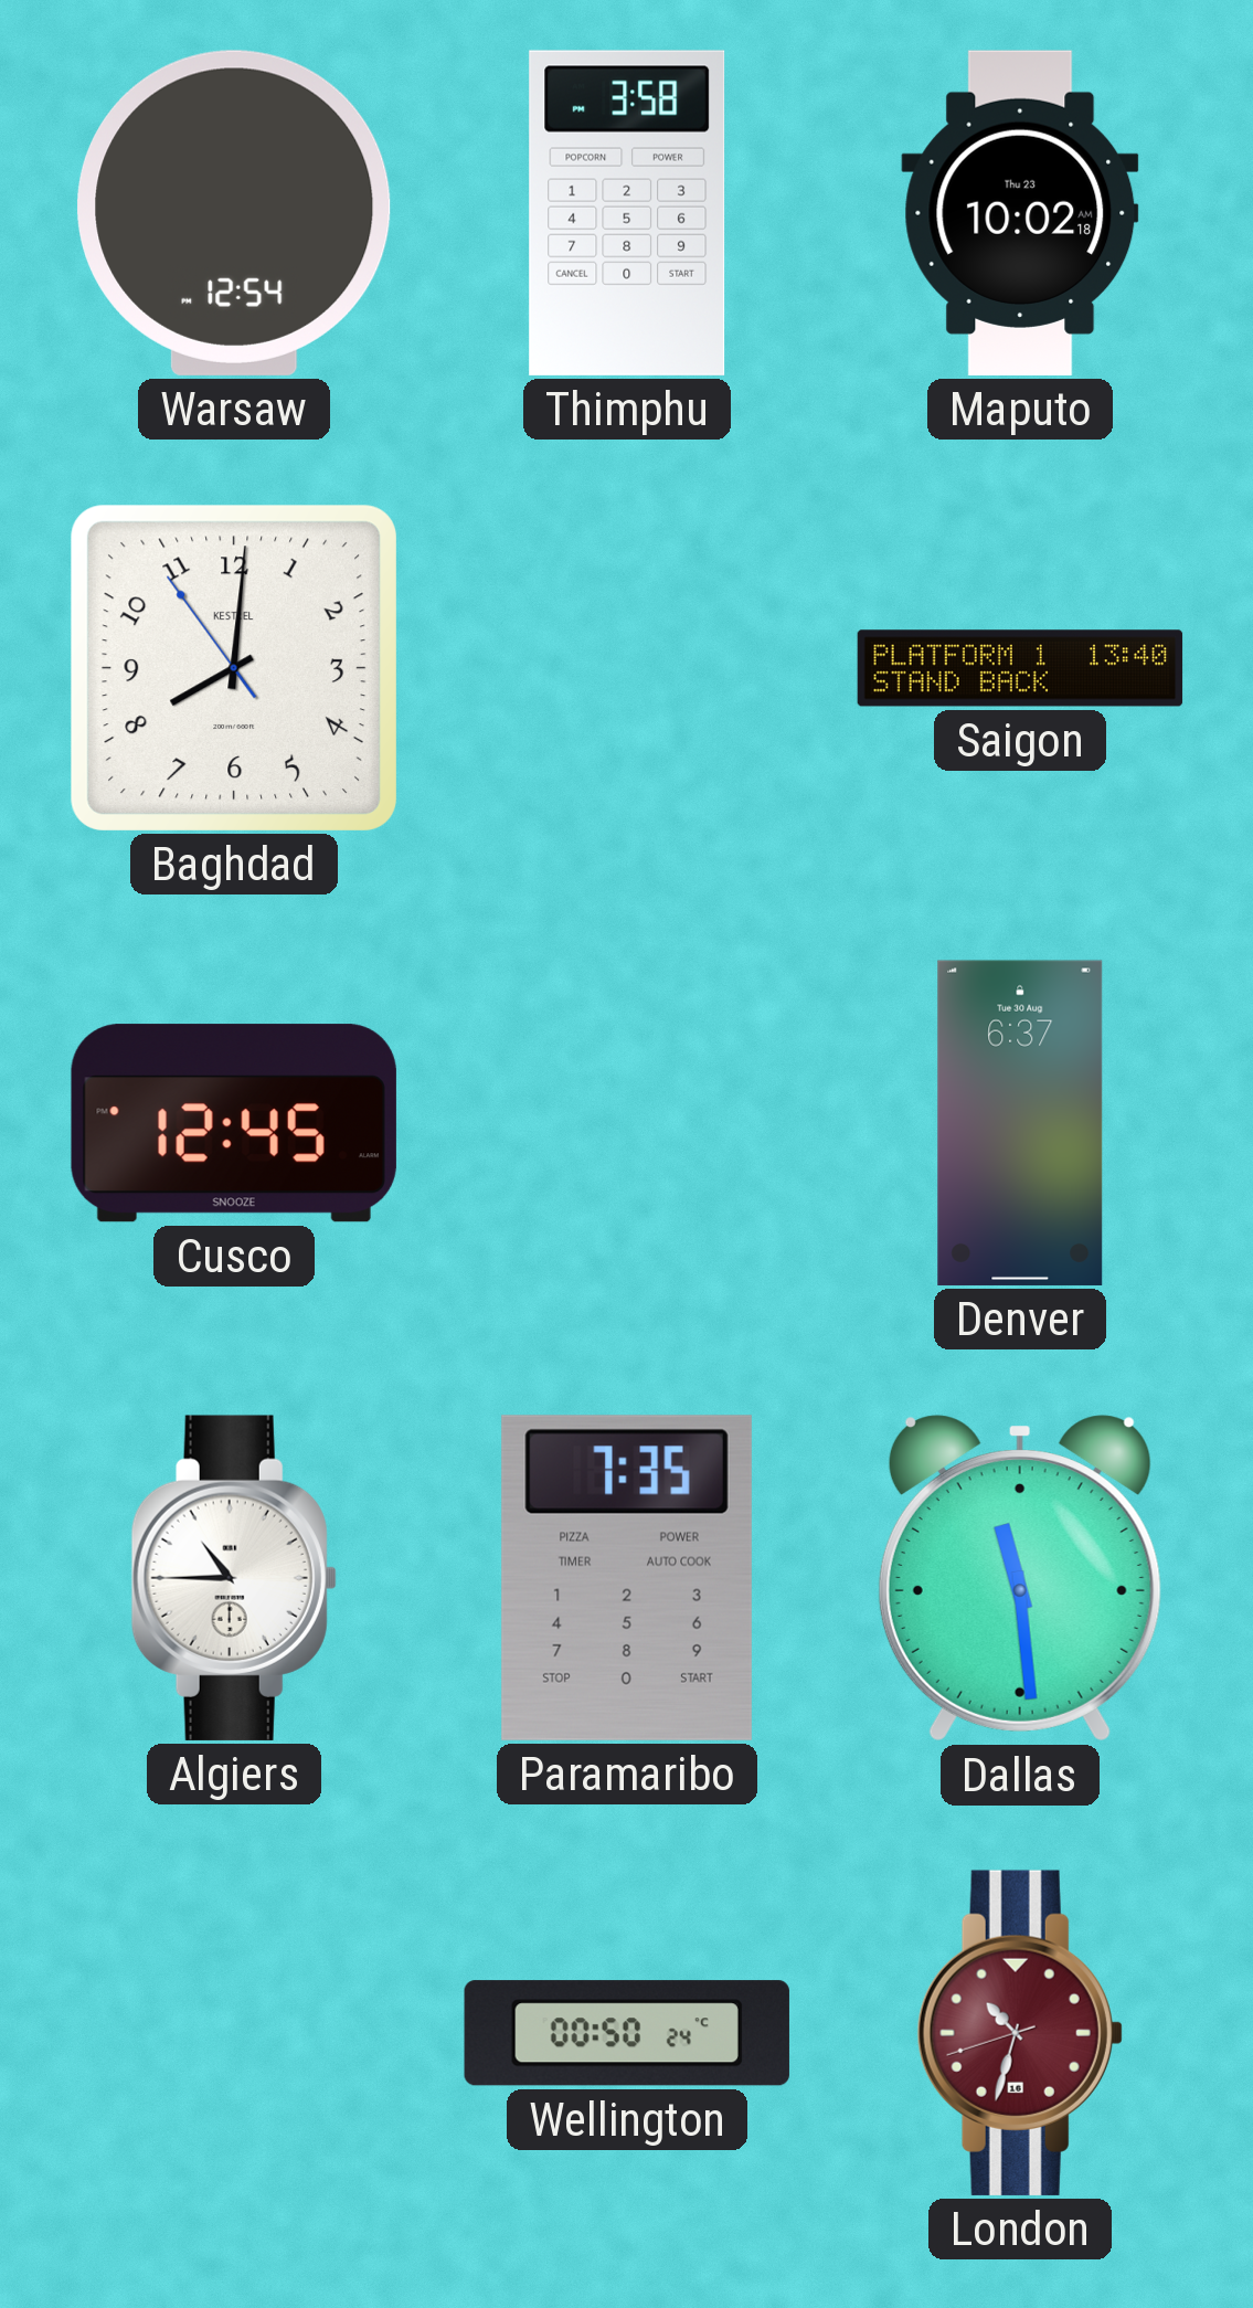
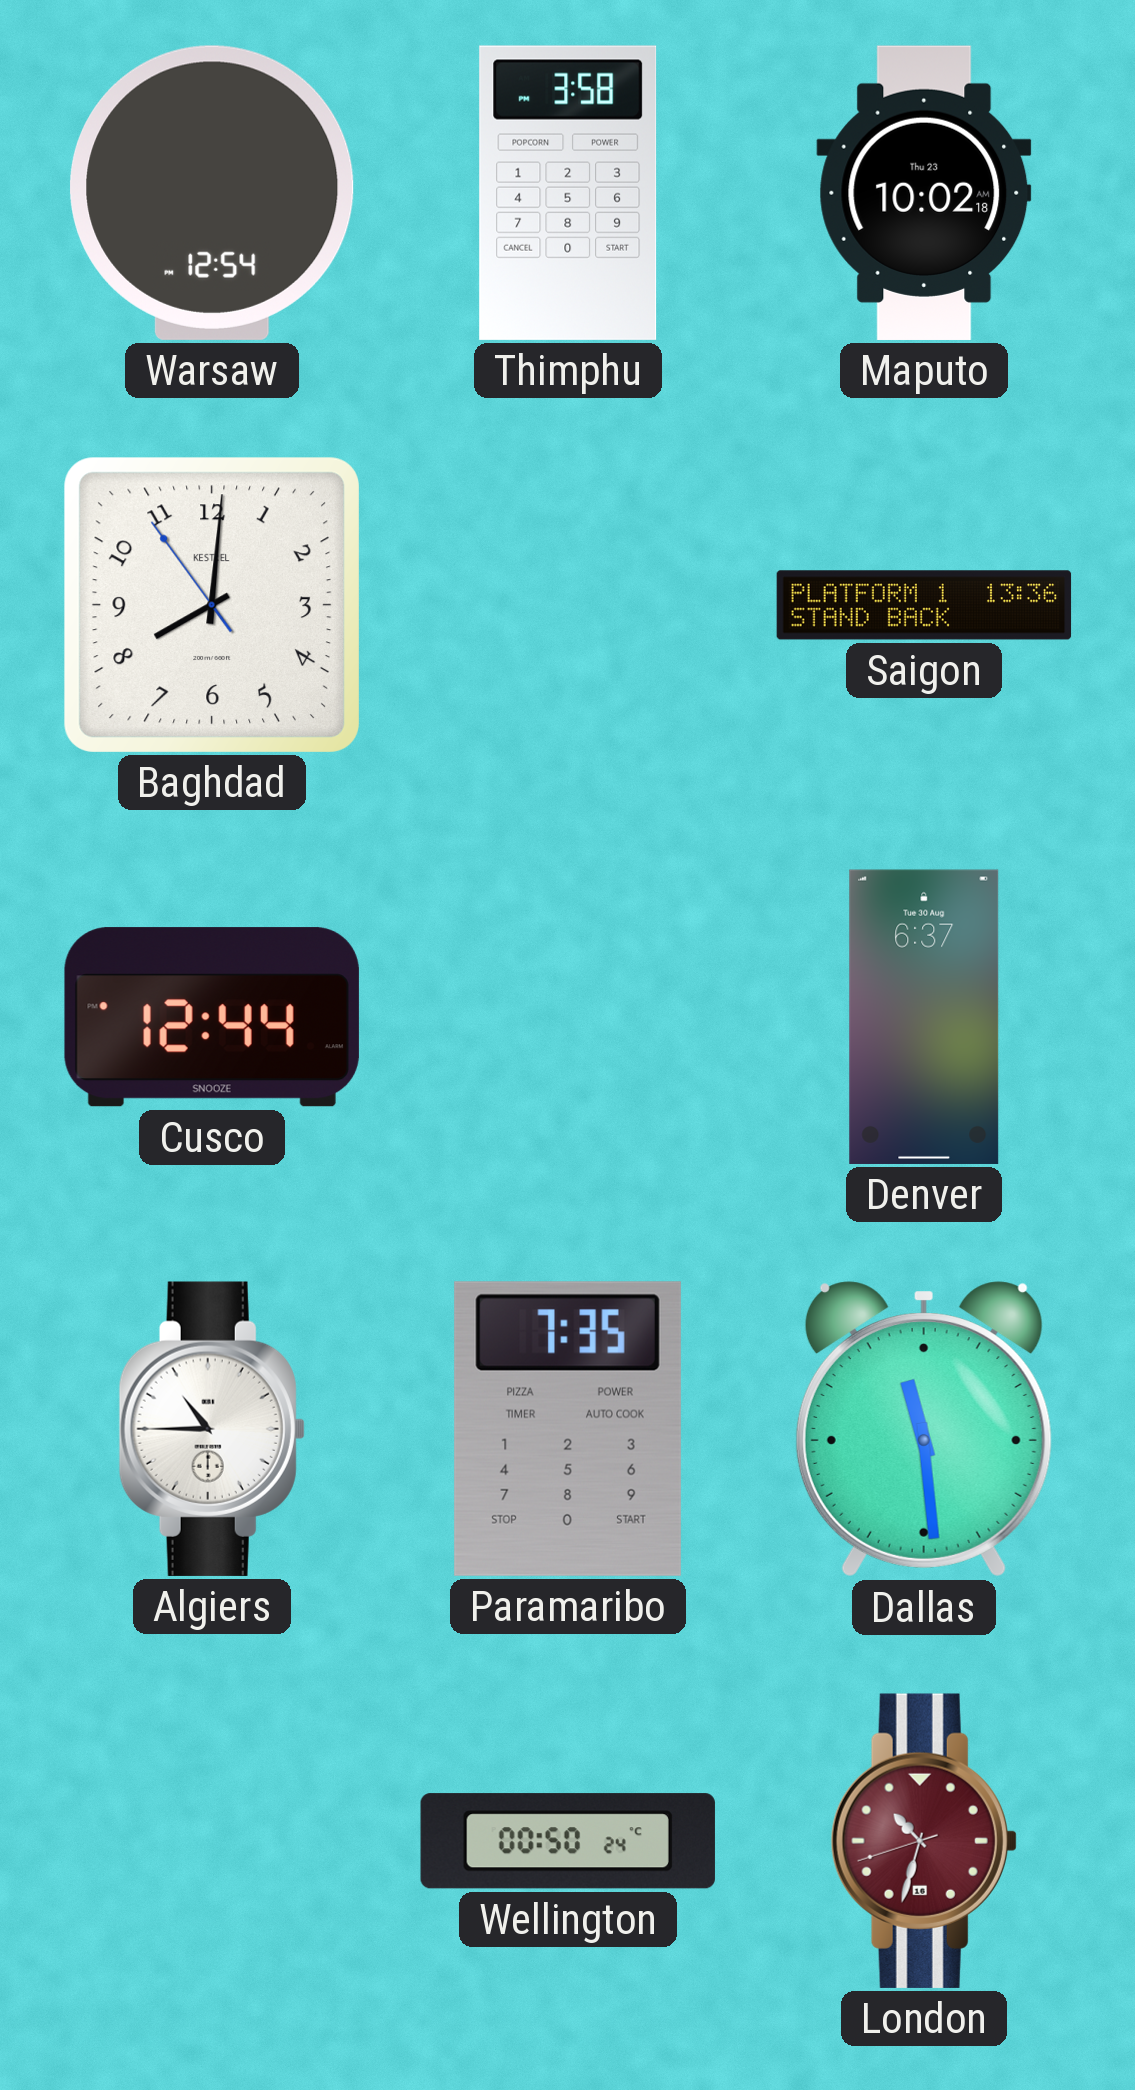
Saigon: 13:40 -> 13:36
Cusco: 12:45 -> 12:44
